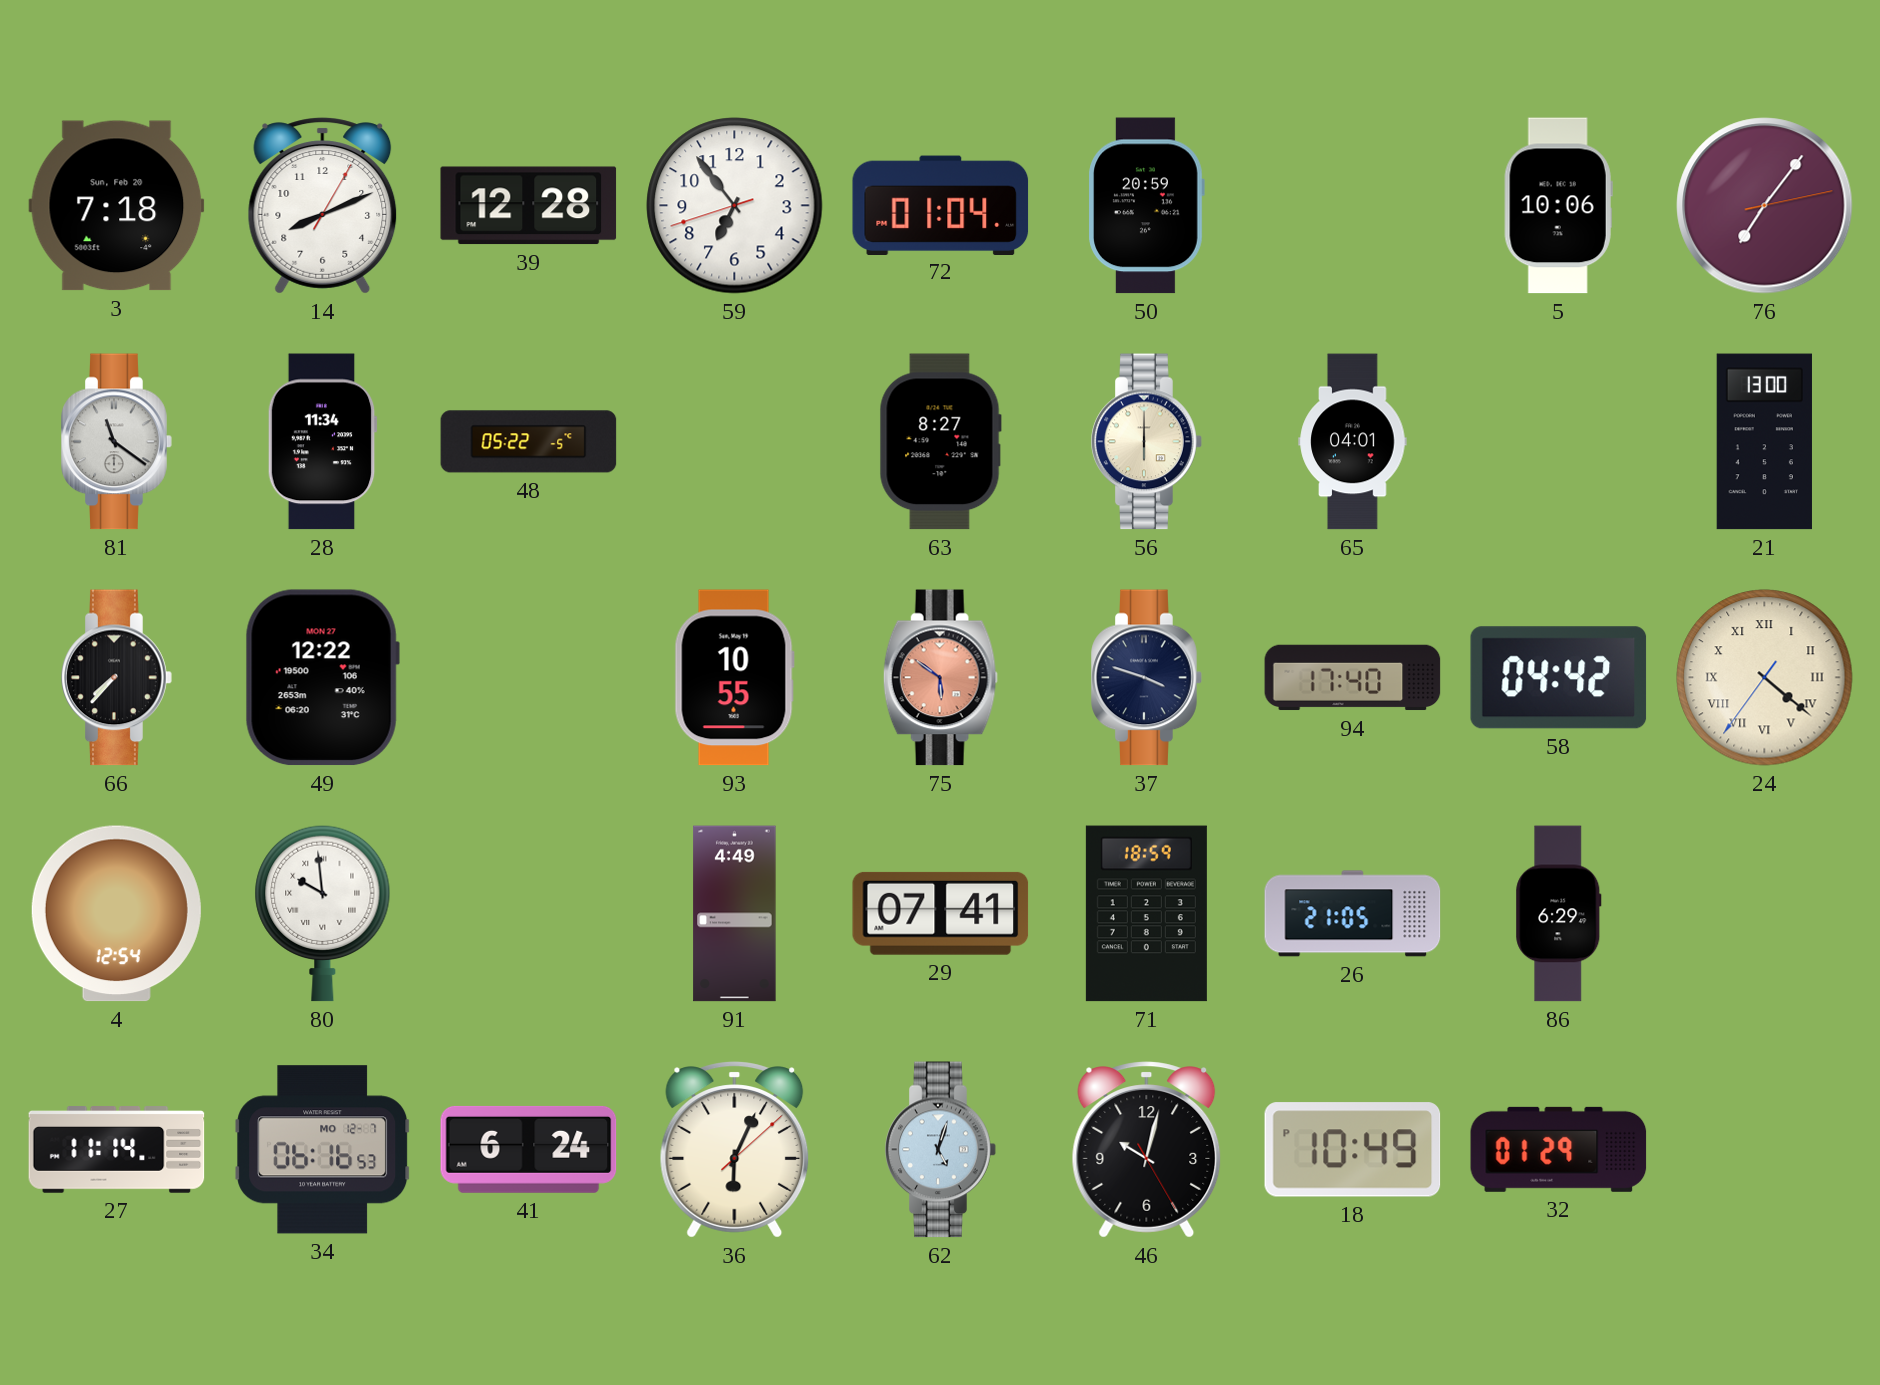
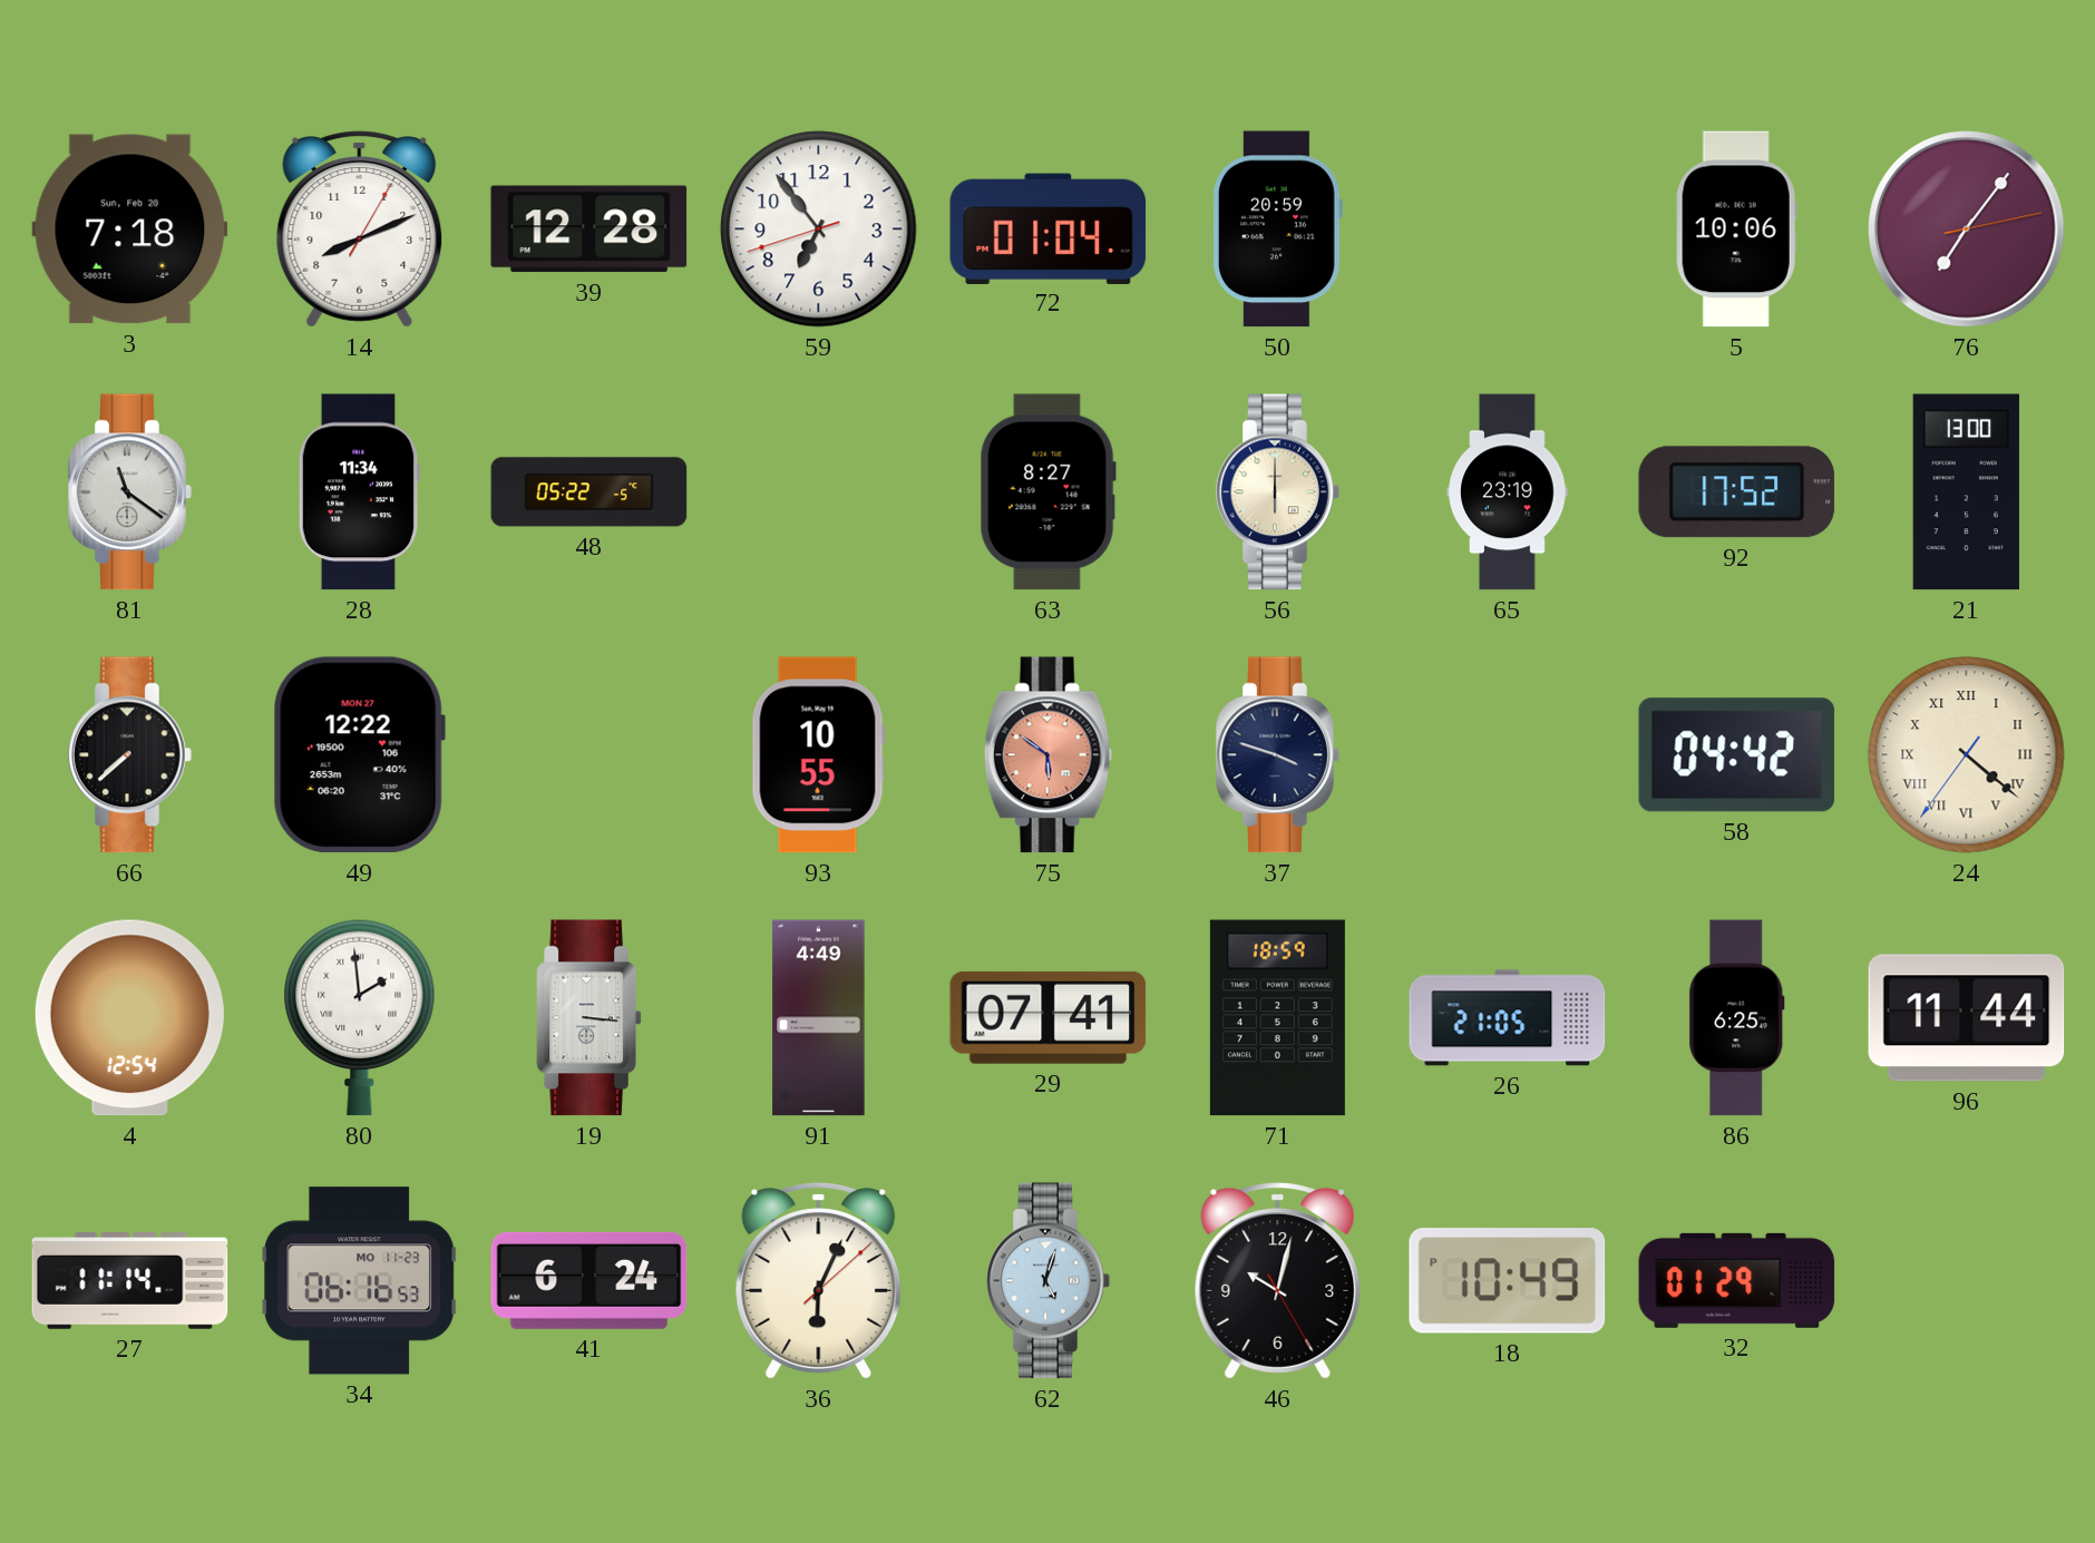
65: 04:01 -> 23:19
92: none -> 17:52
66: 7:37 -> 7:38
94: 17:40 -> none
80: 9:59 -> 1:59
19: none -> 3:16
86: 6:29 -> 6:25
96: none -> 11:44
34 date: MO 12-7 -> MO 11-23
